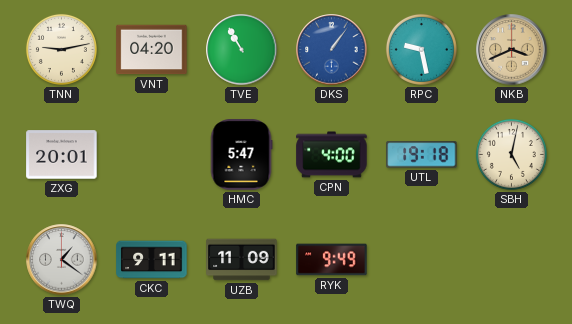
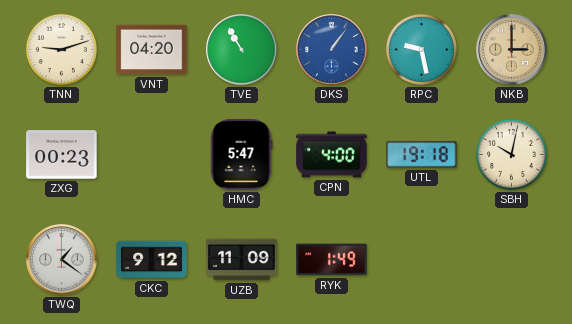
TNN: 9:13 -> 9:12
NKB: 3:41 -> 3:00
ZXG: 20:01 -> 00:23
SBH: 5:02 -> 10:02
CKC: 9:11 -> 9:12
RYK: 9:49 -> 1:49
